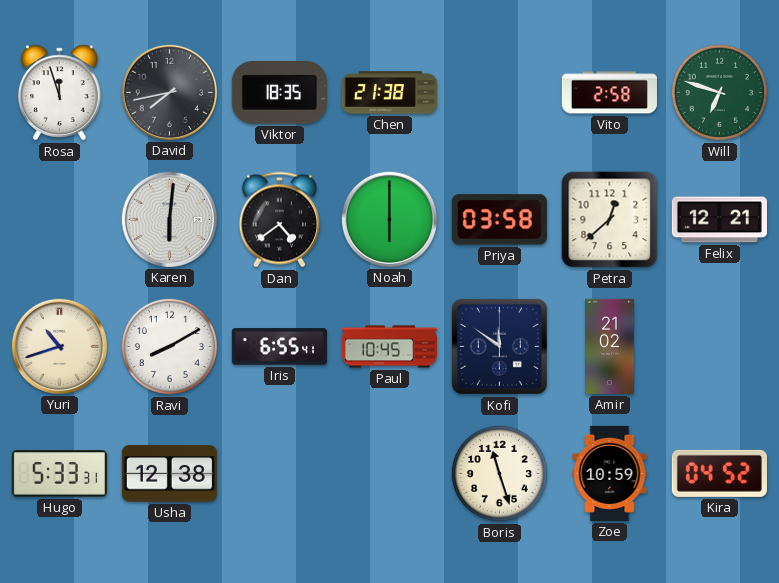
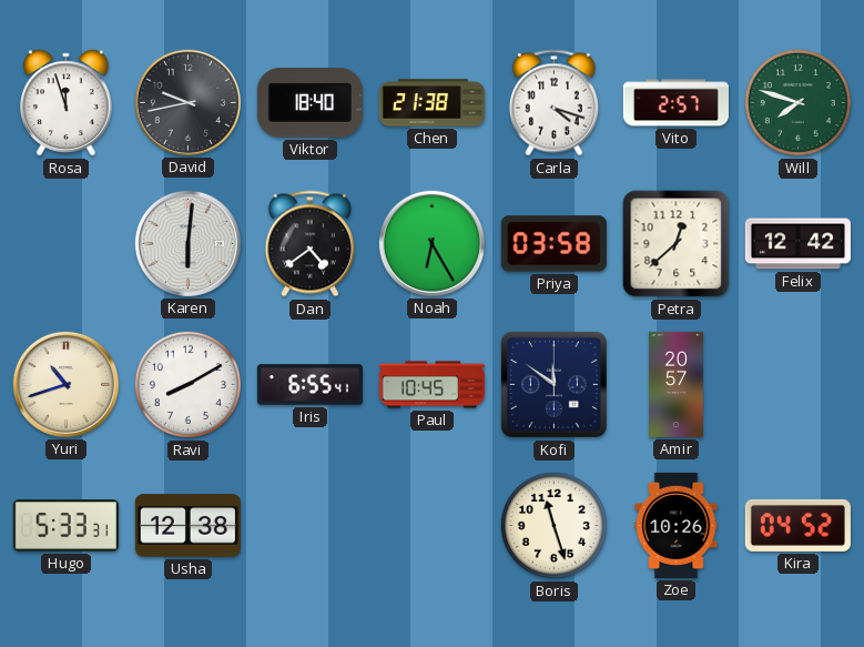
David: 7:43 -> 9:43
Viktor: 18:35 -> 18:40
Carla: none -> 4:18
Vito: 2:58 -> 2:57
Will: 6:48 -> 7:48
Noah: 6:00 -> 6:25
Felix: 12:21 -> 12:42
Amir: 21:02 -> 20:57
Zoe: 10:59 -> 10:26
